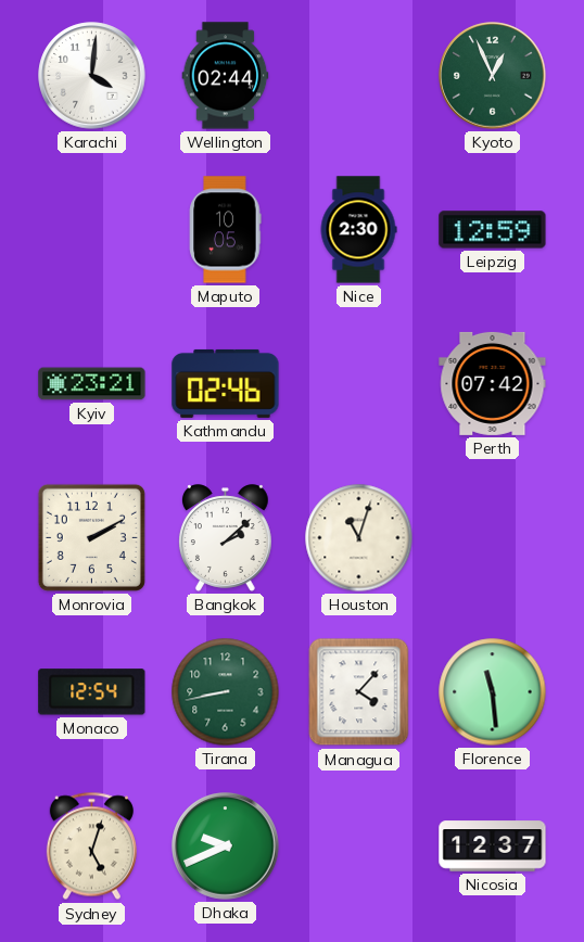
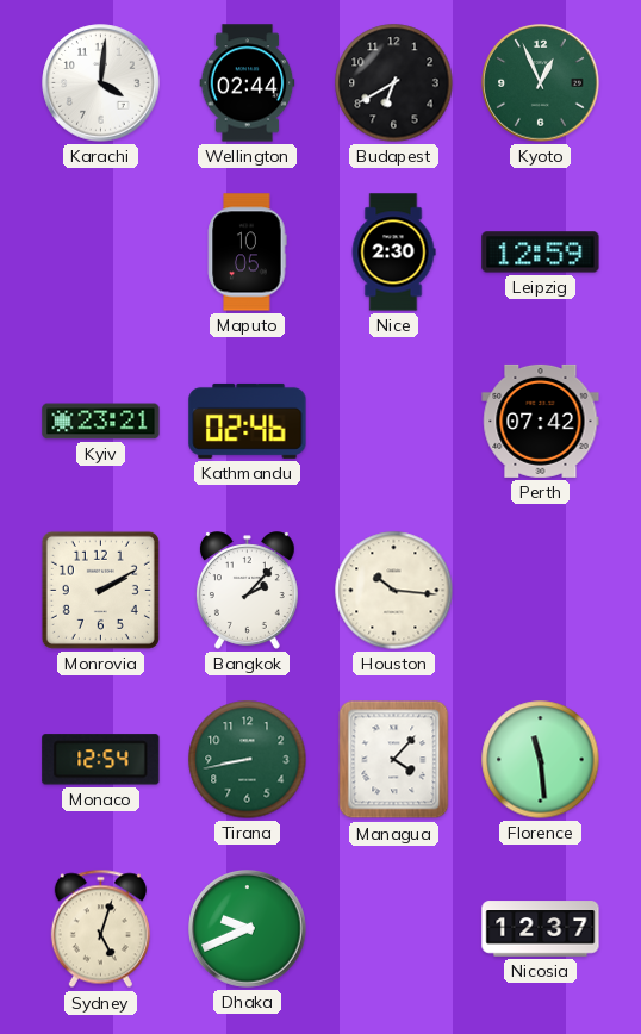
Budapest: none -> 6:40
Bangkok: 2:08 -> 2:07
Houston: 11:03 -> 10:16
